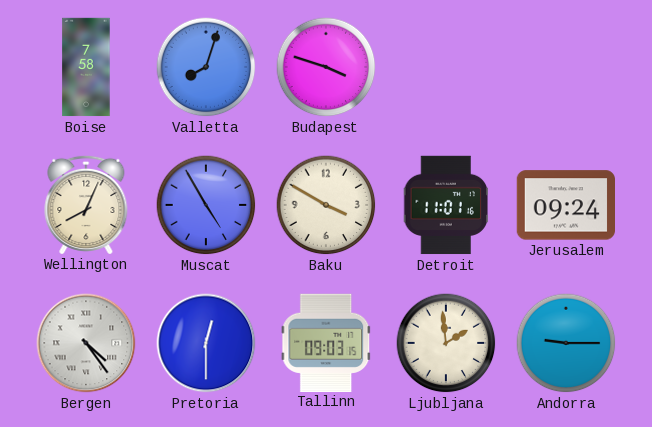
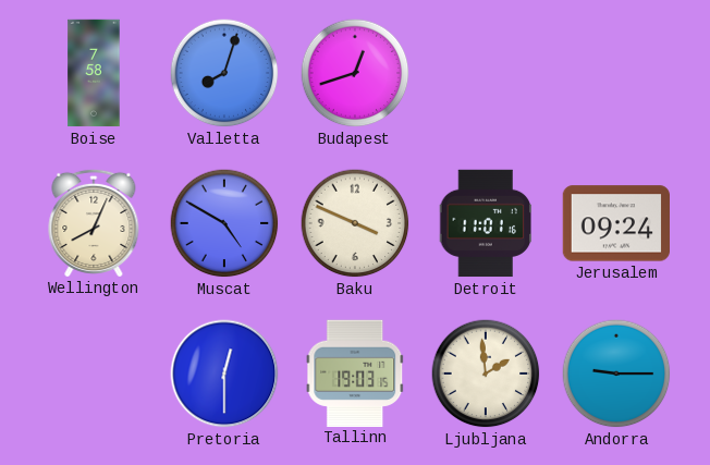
Budapest: 3:48 -> 12:42
Muscat: 4:55 -> 4:50
Baku: 3:50 -> 3:49
Bergen: 4:24 -> none
Tallinn: 09:03 -> 19:03
